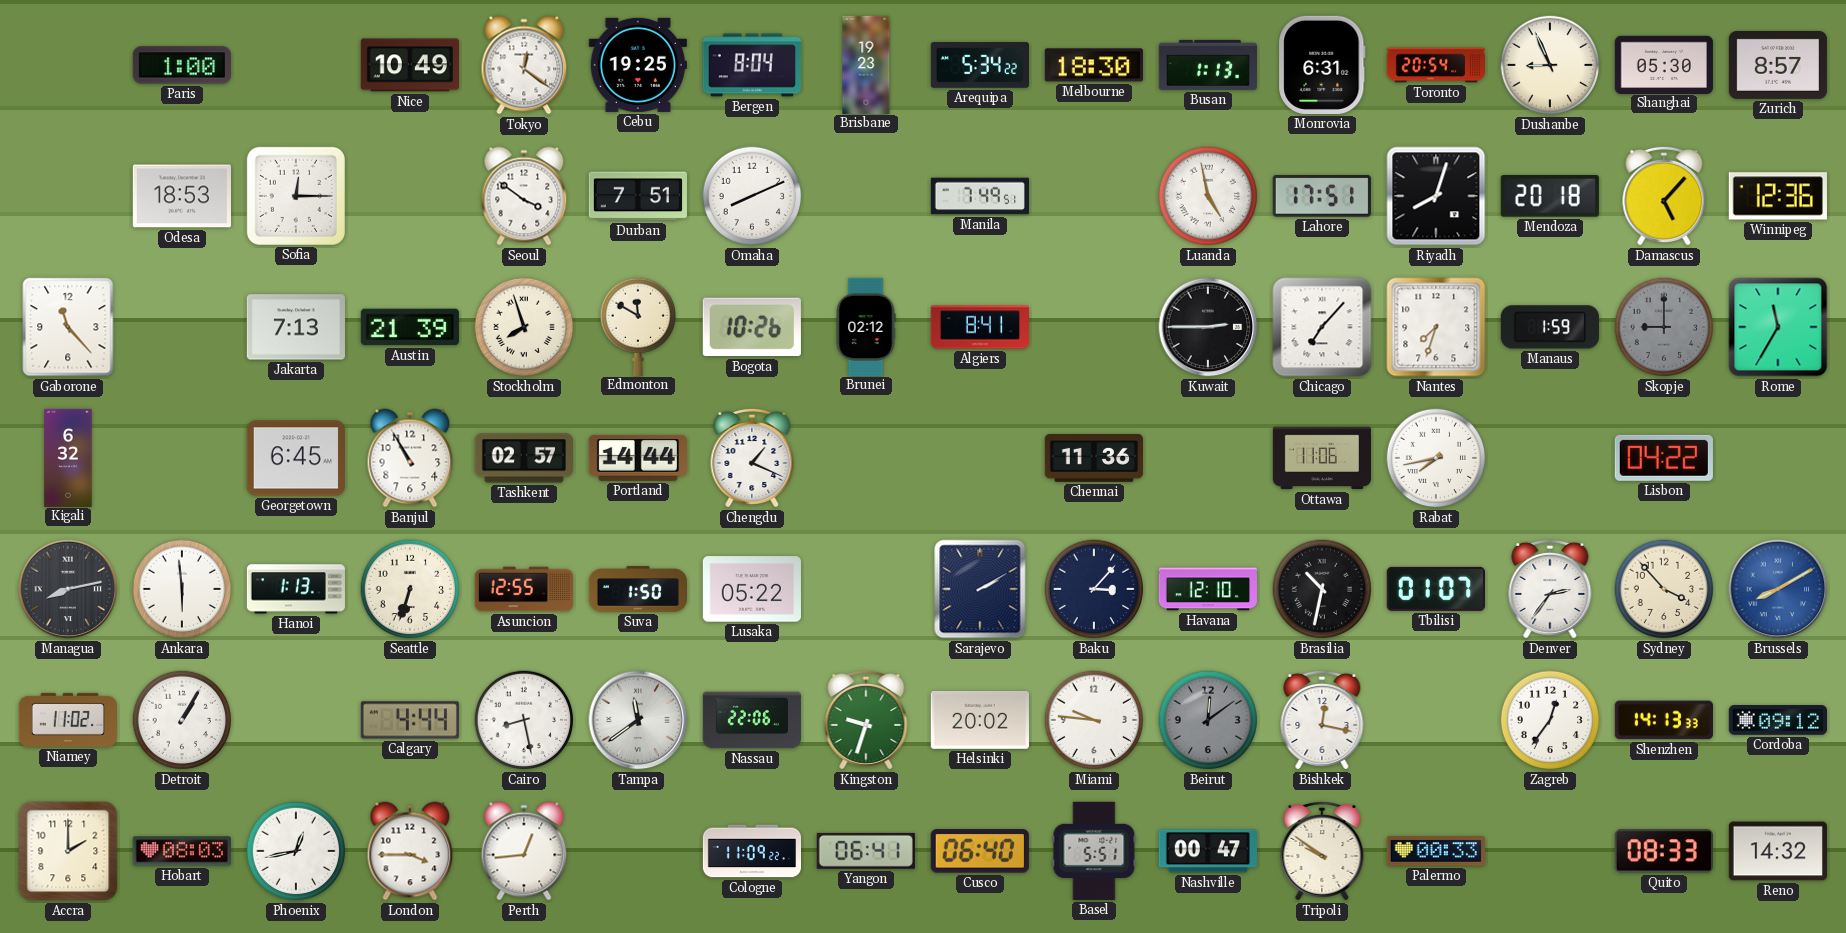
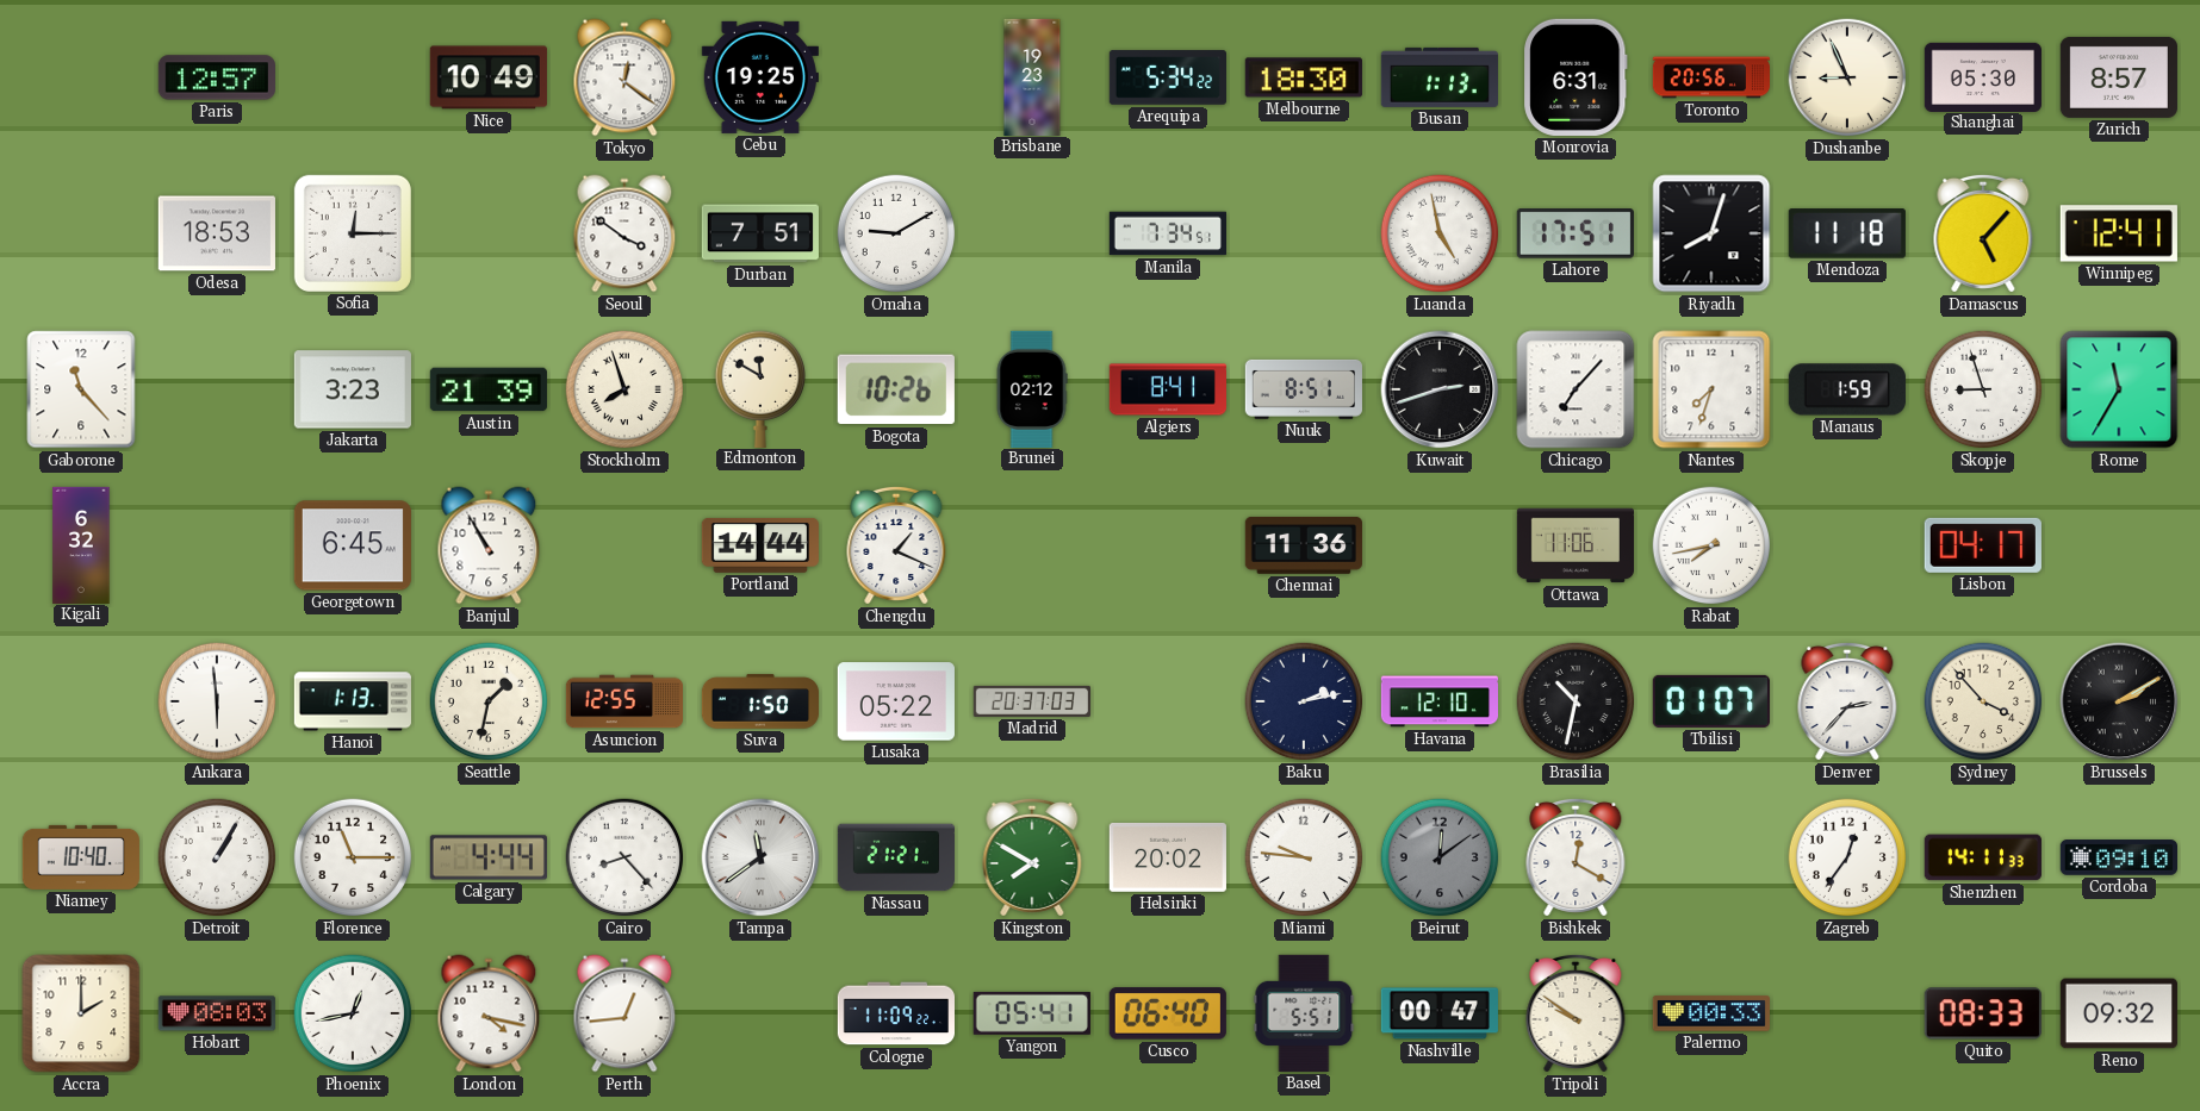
Paris: 1:00 -> 12:57
Bergen: 8:04 -> none
Toronto: 20:54 -> 20:56
Omaha: 8:11 -> 9:10
Manila: 7:49 -> 7:34
Mendoza: 20:18 -> 11:18
Winnipeg: 12:36 -> 12:41
Jakarta: 7:13 -> 3:23
Nuuk: none -> 8:51
Kuwait: 2:45 -> 2:42
Skopje: 9:00 -> 8:57
Skopje dial: grey -> white
Tashkent: 02:57 -> none
Lisbon: 04:22 -> 04:17
Managua: 8:13 -> none
Seattle: 6:33 -> 1:32
Madrid: none -> 20:37
Sarajevo: 2:10 -> none
Baku: 3:07 -> 2:13
Denver: 2:36 -> 2:37
Brussels: 8:10 -> 2:10
Brussels dial: blue -> black
Niamey: 11:02 -> 10:40
Florence: none -> 11:15
Cairo: 8:28 -> 8:23
Nassau: 22:06 -> 21:21
Kingston: 9:33 -> 7:50
Bishkek: 12:17 -> 12:20
Shenzhen: 14:13 -> 14:11
Cordoba: 09:12 -> 09:10
London: 3:45 -> 4:17
Yangon: 06:41 -> 05:41
Reno: 14:32 -> 09:32
